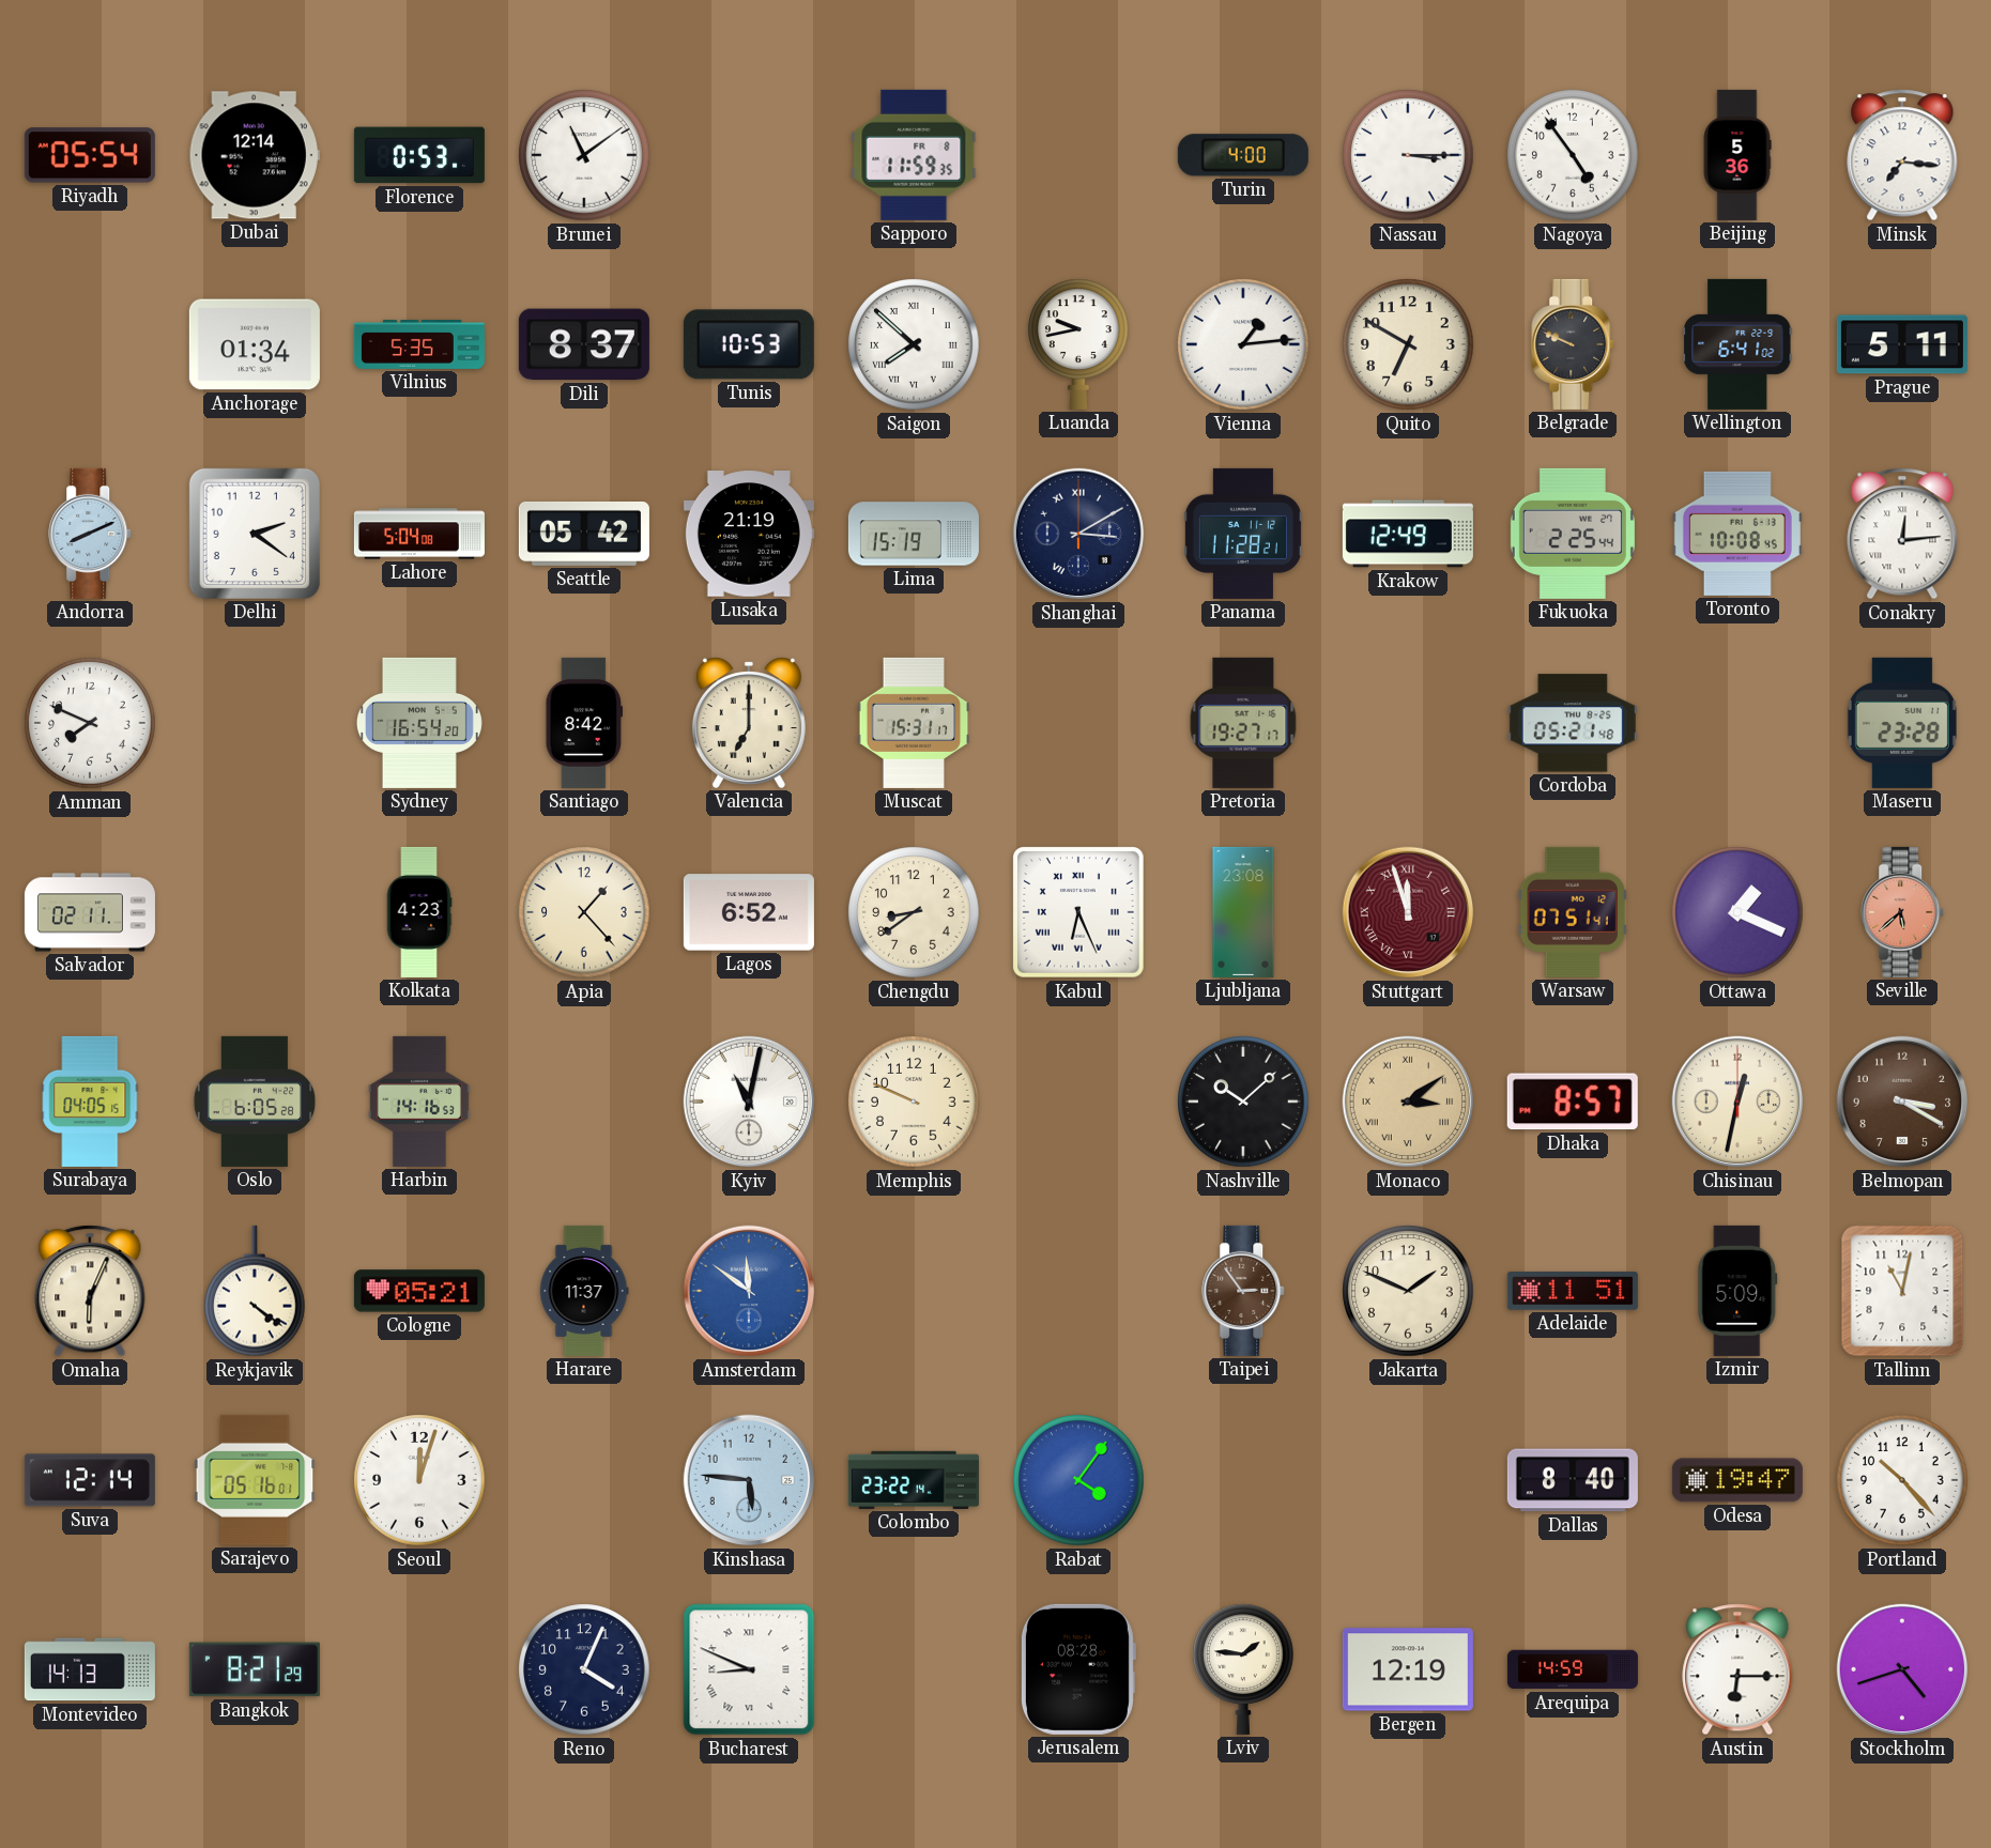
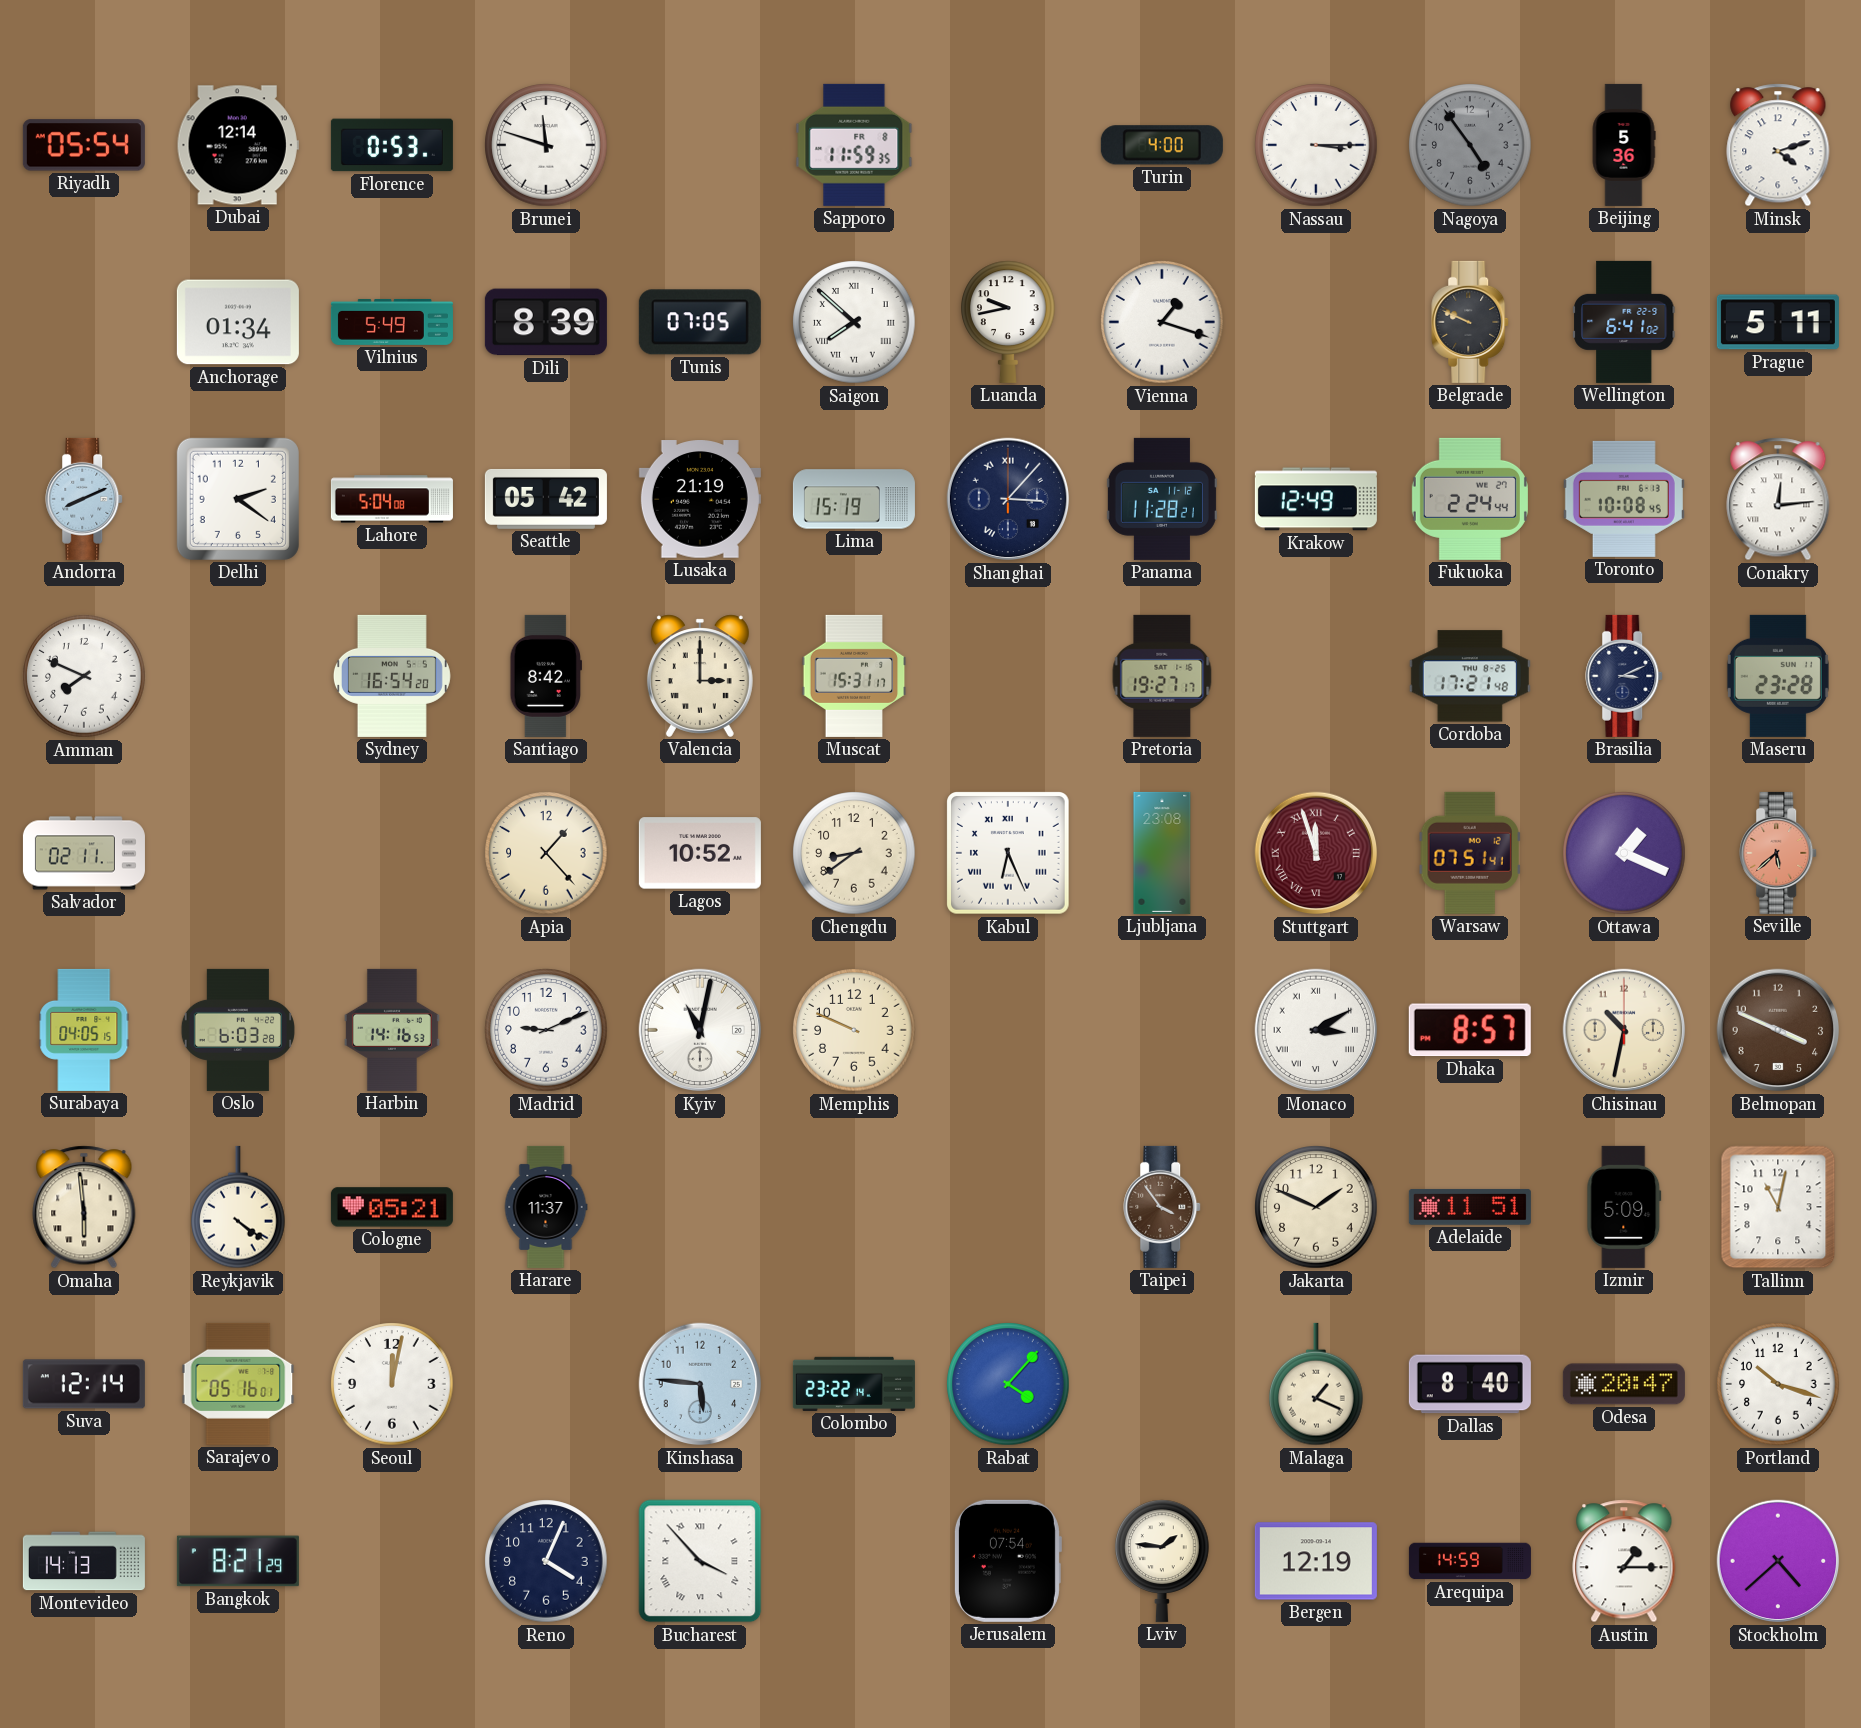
Brunei: 11:09 -> 11:48
Nagoya dial: white -> grey
Minsk: 7:16 -> 4:12
Vilnius: 5:35 -> 5:49
Dili: 8:37 -> 8:39
Tunis: 10:53 -> 07:05
Vienna: 1:14 -> 1:18
Quito: 6:50 -> none
Shanghai: 3:10 -> 3:07
Fukuoka: 2:25 -> 2:24
Valencia: 7:00 -> 3:00
Cordoba: 05:21 -> 17:21
Brasilia: none -> 3:11
Kolkata: 4:23 -> none
Lagos: 6:52 -> 10:52
Oslo: 6:05 -> 6:03
Madrid: none -> 9:11
Nashville: 10:08 -> none
Monaco: 3:09 -> 3:10
Monaco dial: champagne -> white
Chisinau: 12:32 -> 10:32
Belmopan: 3:20 -> 3:49
Omaha: 6:04 -> 5:59
Amsterdam: 11:51 -> none
Taipei: 2:54 -> 3:54
Seoul: 12:03 -> 12:02
Rabat: 4:06 -> 4:07
Malaga: none -> 1:19
Odesa: 19:47 -> 20:47
Portland: 10:23 -> 10:18
Bucharest: 8:49 -> 3:53
Jerusalem: 08:28 -> 07:54
Austin: 6:15 -> 1:15
Stockholm: 4:42 -> 4:38
